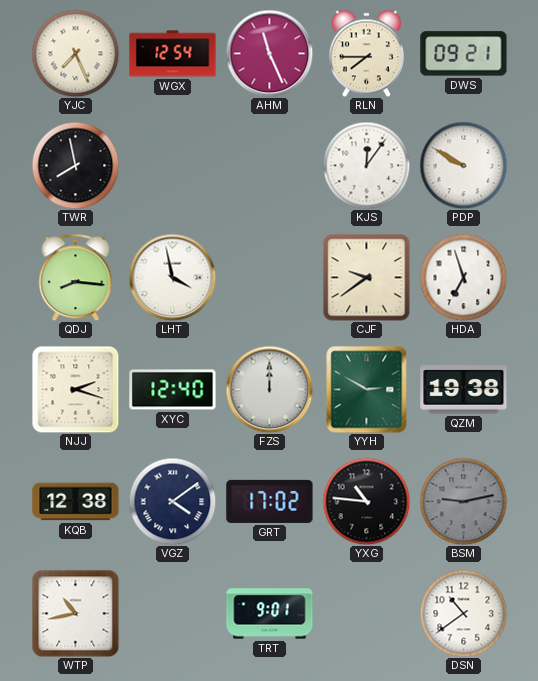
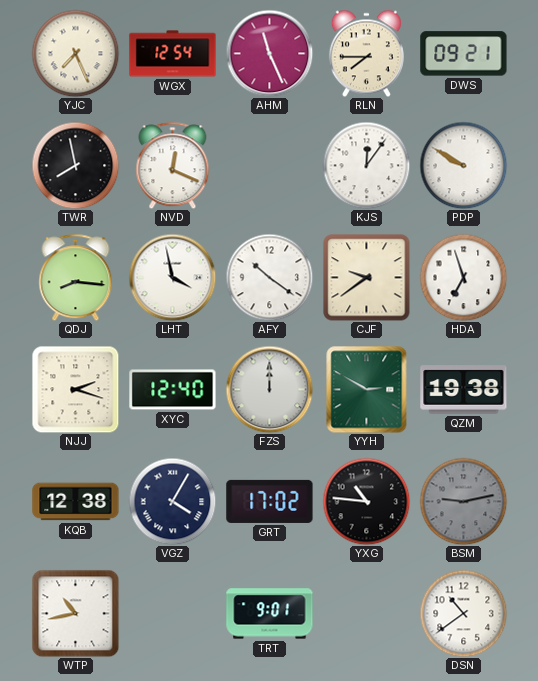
NVD: none -> 12:19
AFY: none -> 10:21
VGZ: 4:09 -> 4:05
